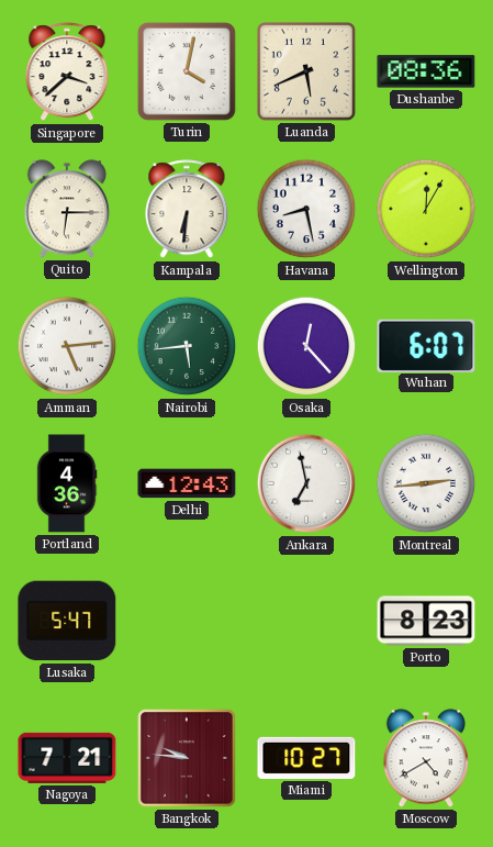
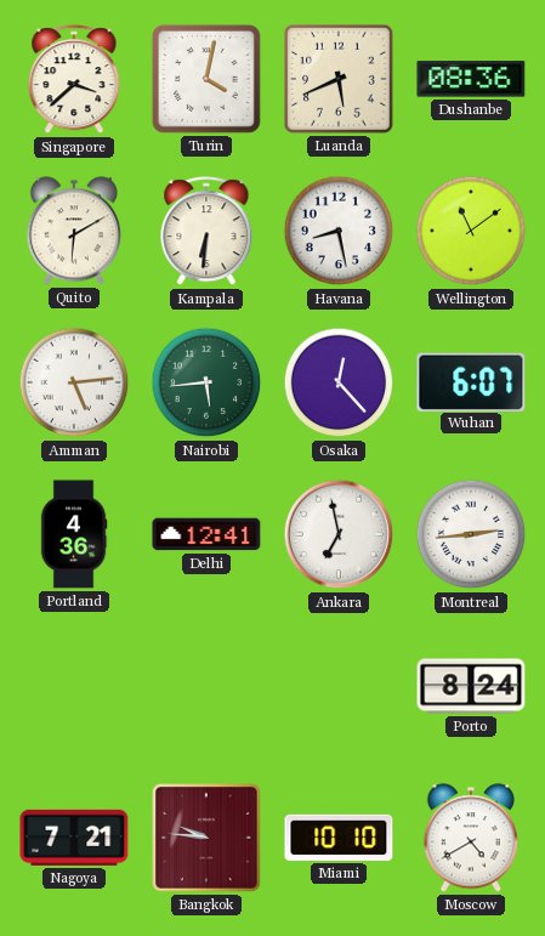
Quito: 6:15 -> 6:10
Wellington: 12:05 -> 11:09
Delhi: 12:43 -> 12:41
Lusaka: 5:47 -> none
Porto: 8:23 -> 8:24
Miami: 10:27 -> 10:10
